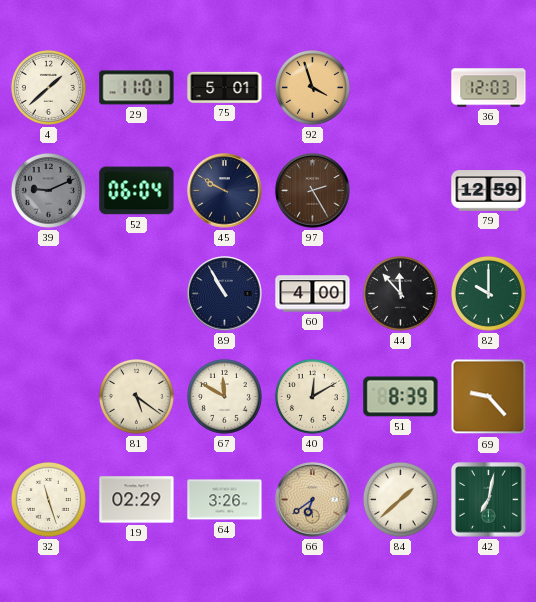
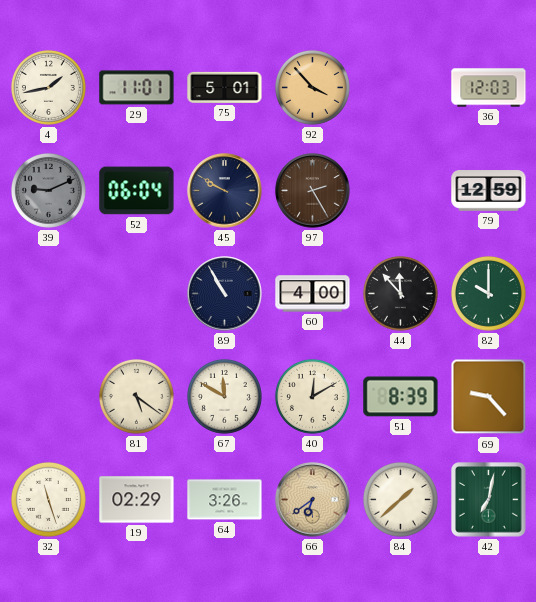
4: 1:38 -> 1:43
92: 3:57 -> 3:53
